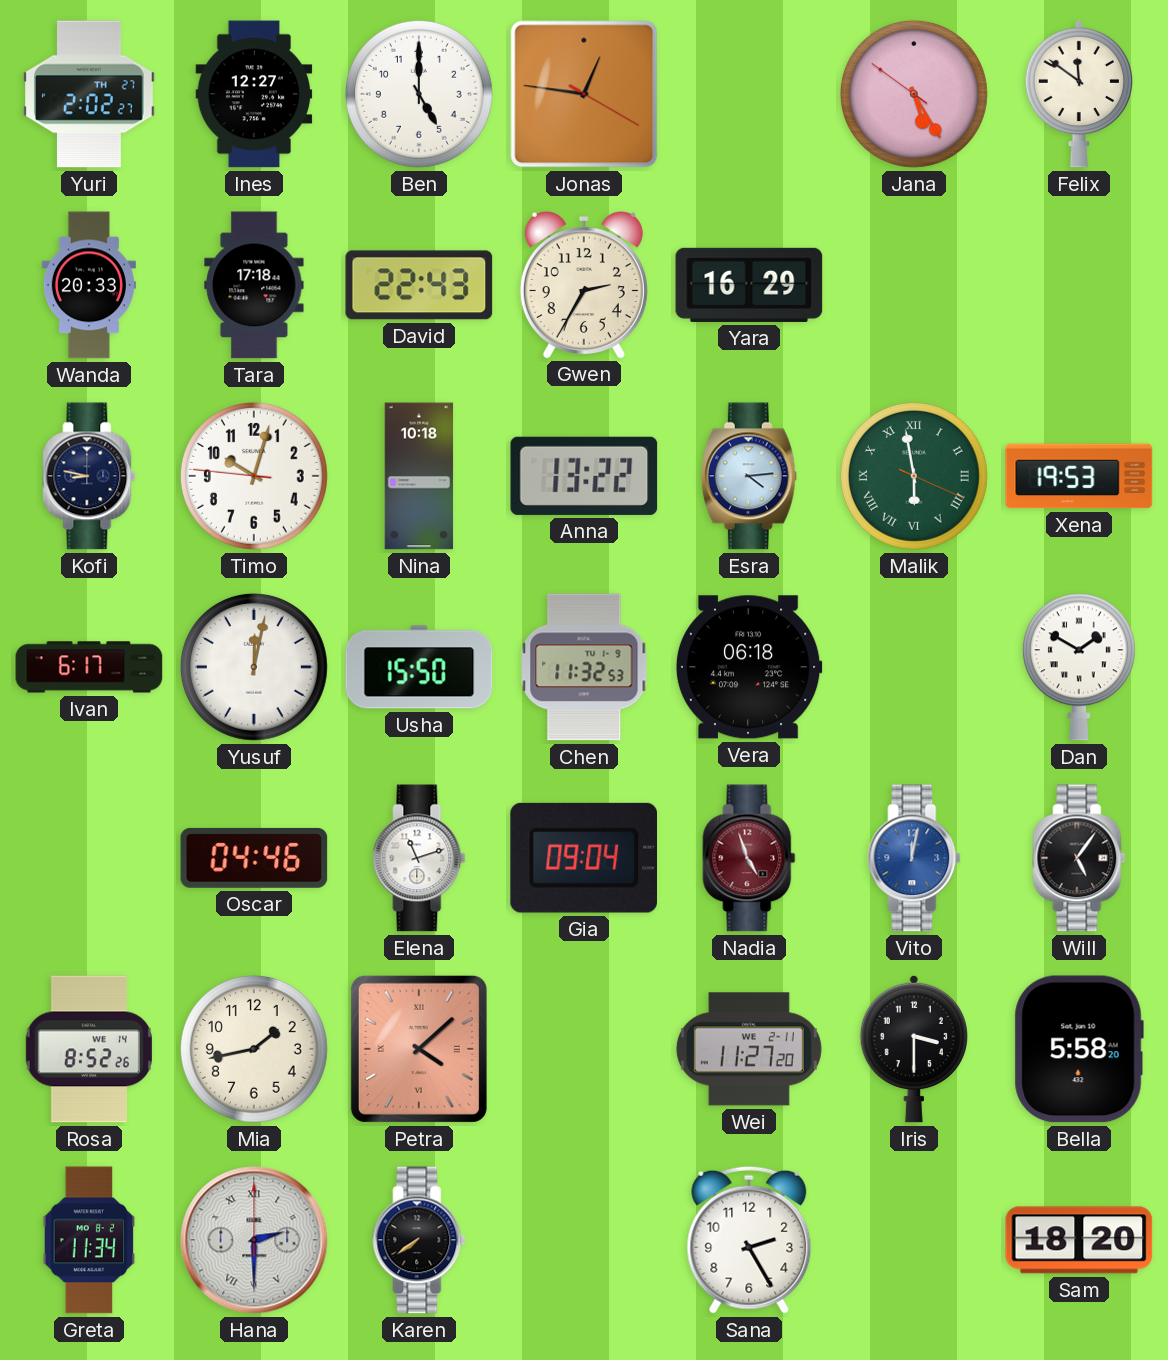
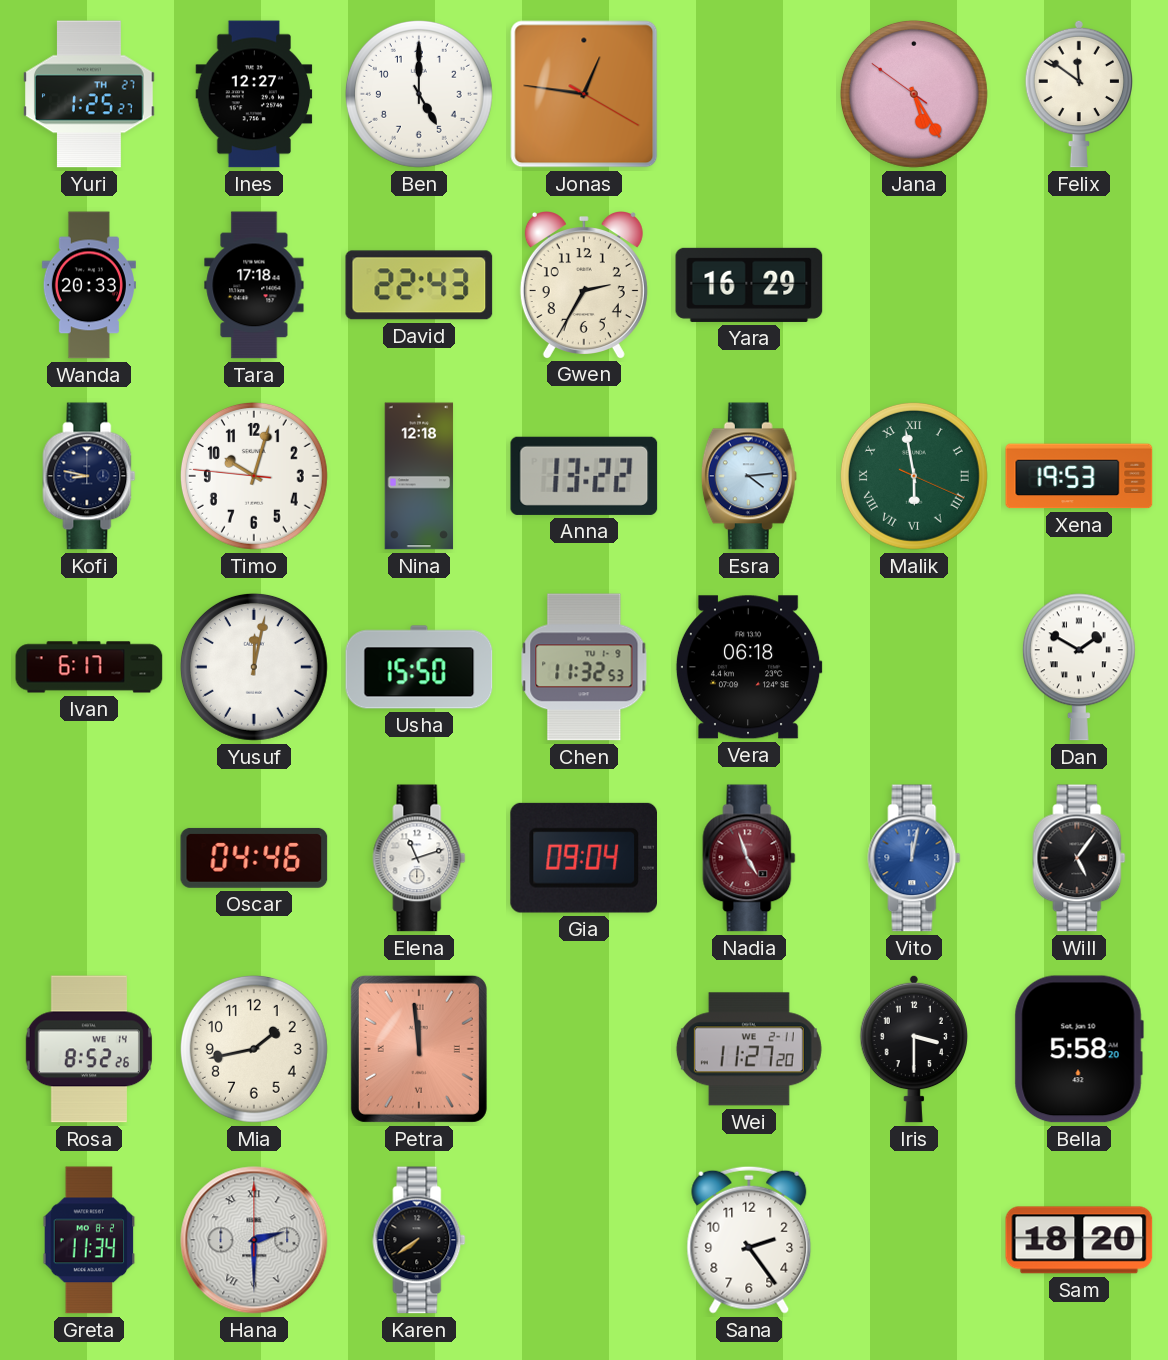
Yuri: 2:02 -> 1:25
Nina: 10:18 -> 12:18
Petra: 4:08 -> 11:59
Sana: 2:25 -> 2:24
